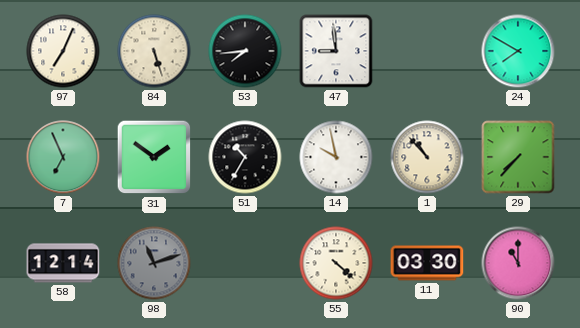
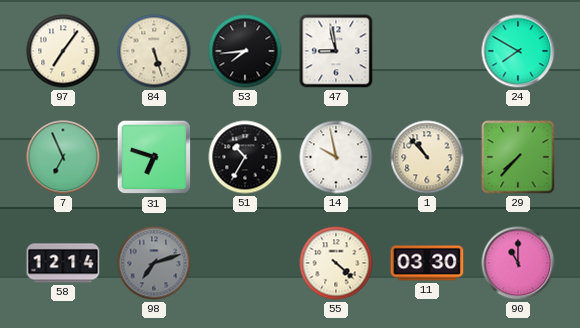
97: 7:04 -> 7:06
47: 8:59 -> 8:58
31: 1:51 -> 6:48
98: 11:12 -> 7:12
